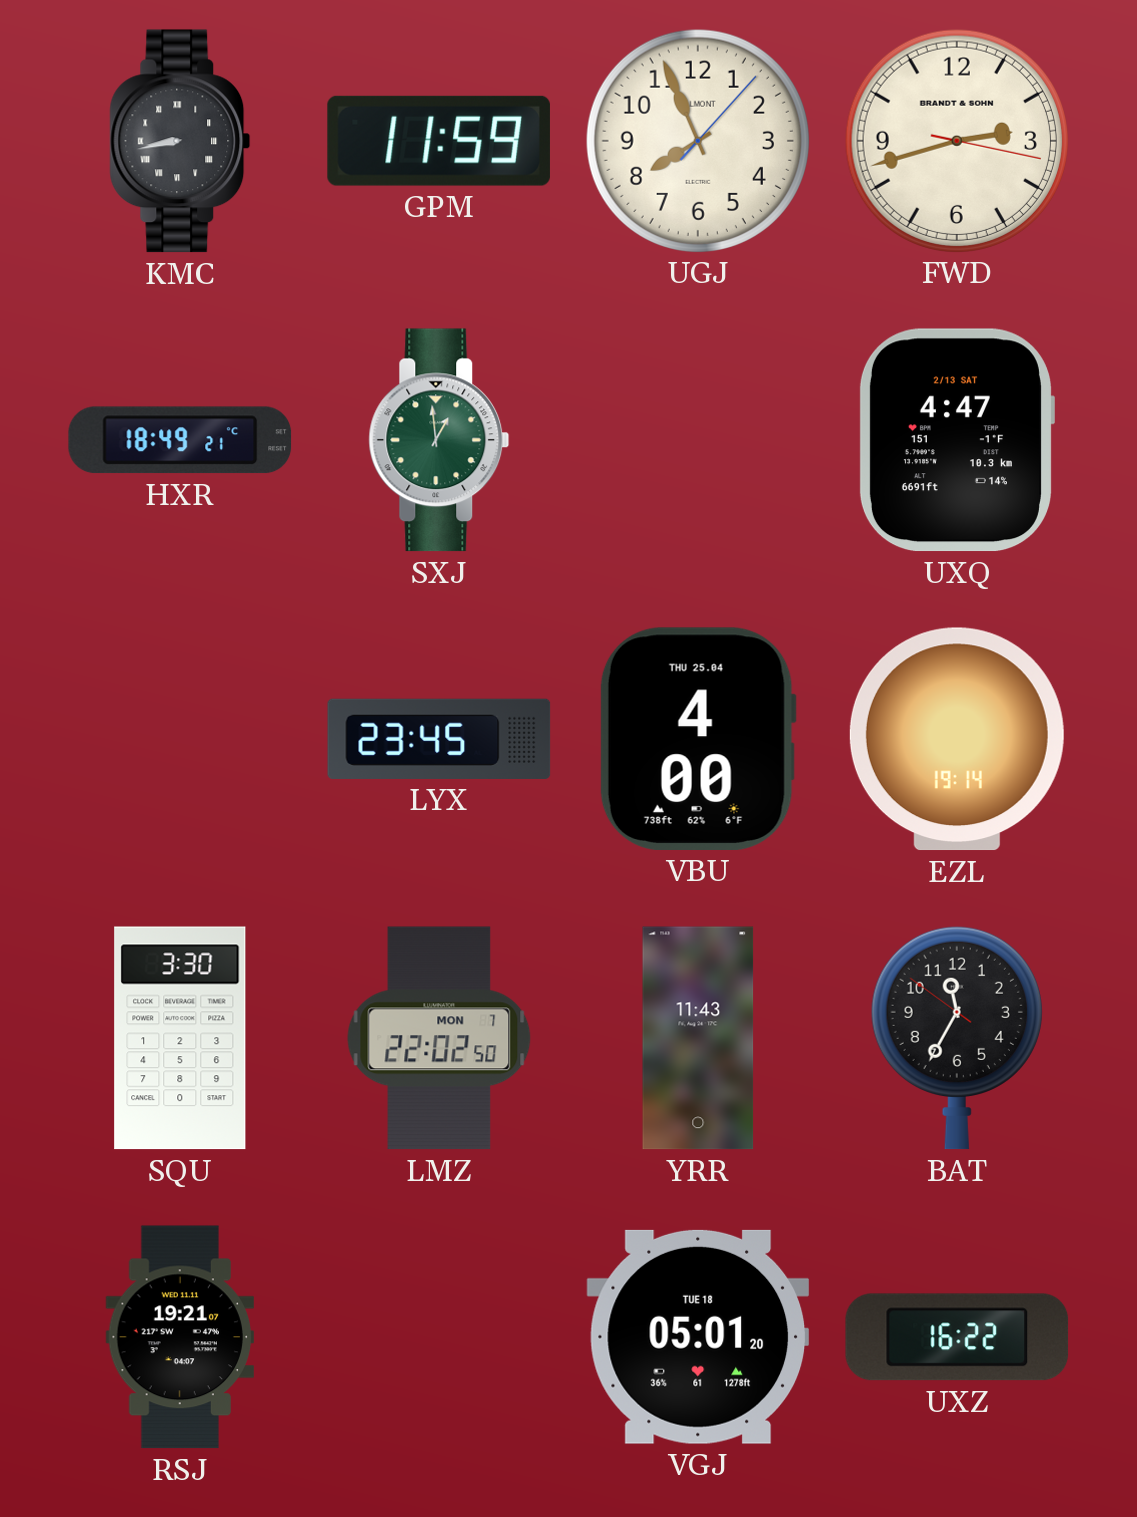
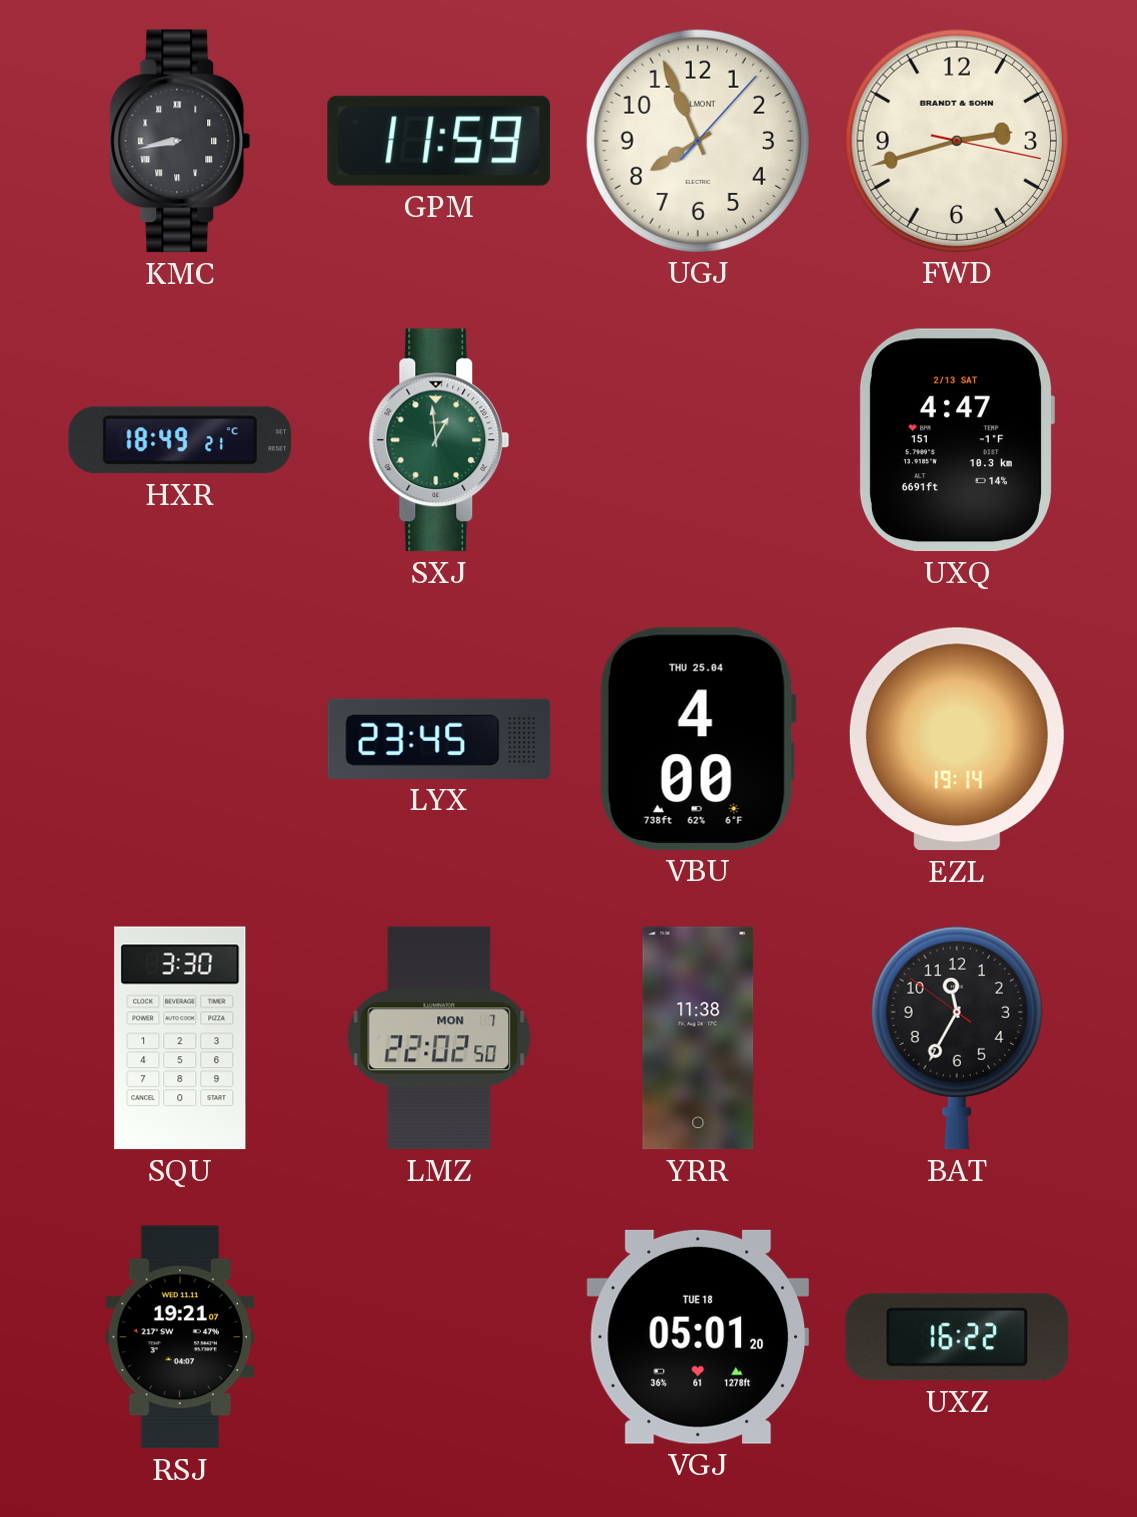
YRR: 11:43 -> 11:38
